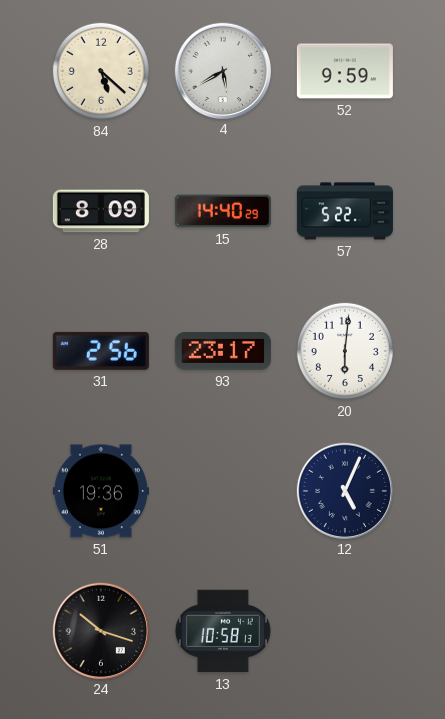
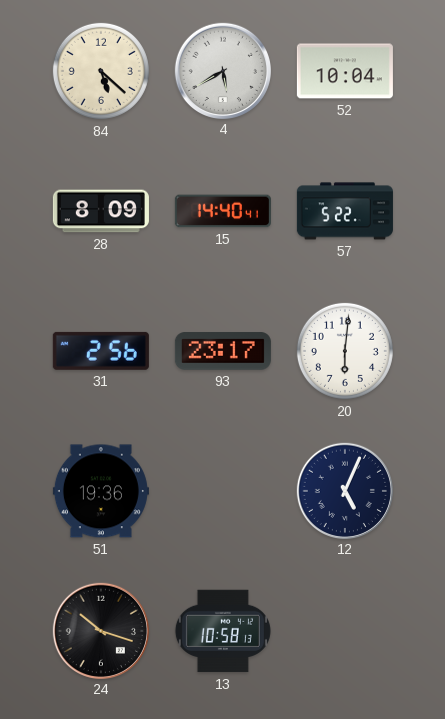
52: 9:59 -> 10:04
15: 14:40:29 -> 14:40:41
